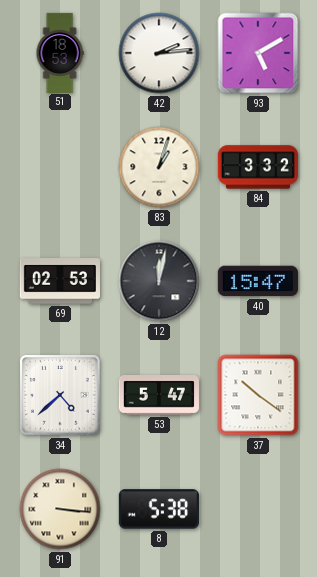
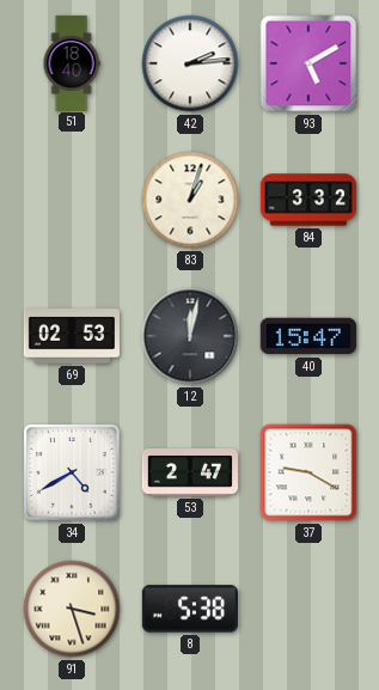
51: 18:53 -> 18:40
34: 4:38 -> 4:40
53: 5:47 -> 2:47
37: 10:21 -> 9:20
91: 3:16 -> 3:27
